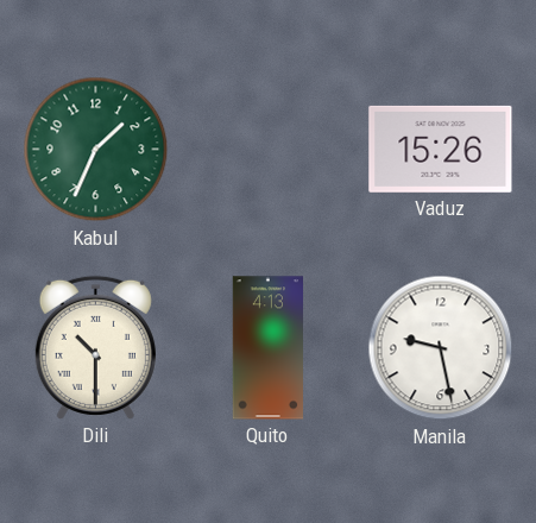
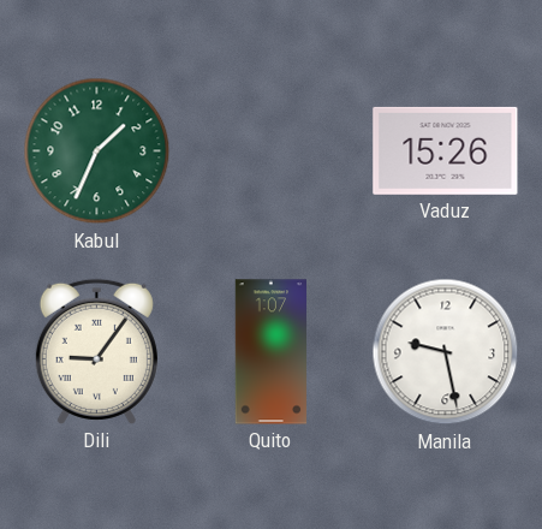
Dili: 10:30 -> 9:06
Quito: 4:13 -> 1:07
